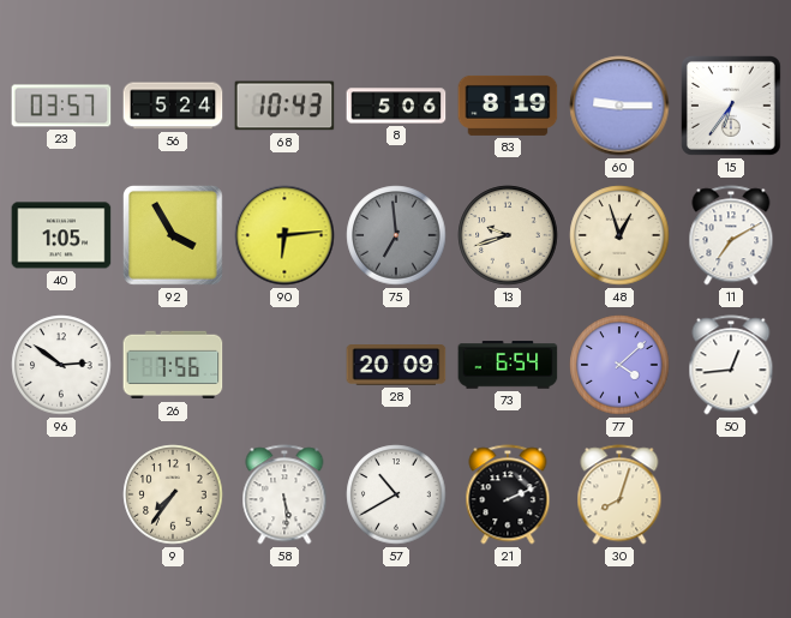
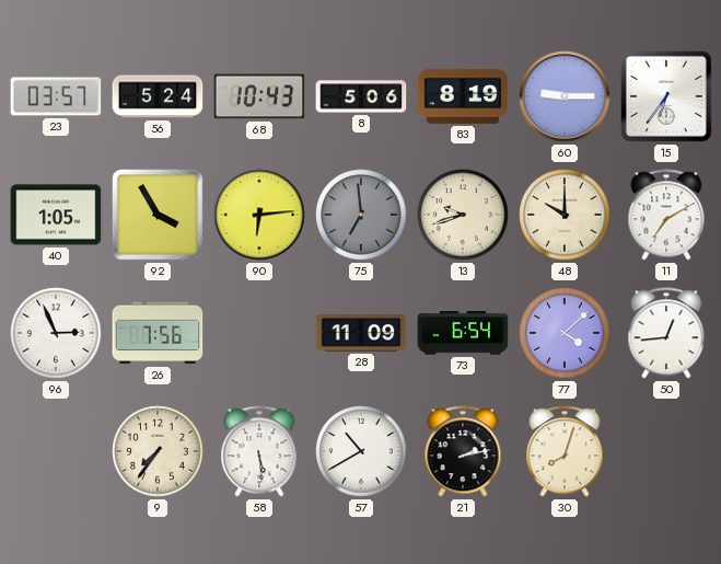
48: 12:57 -> 10:00
96: 2:51 -> 2:56
28: 20:09 -> 11:09
21: 2:11 -> 2:13
